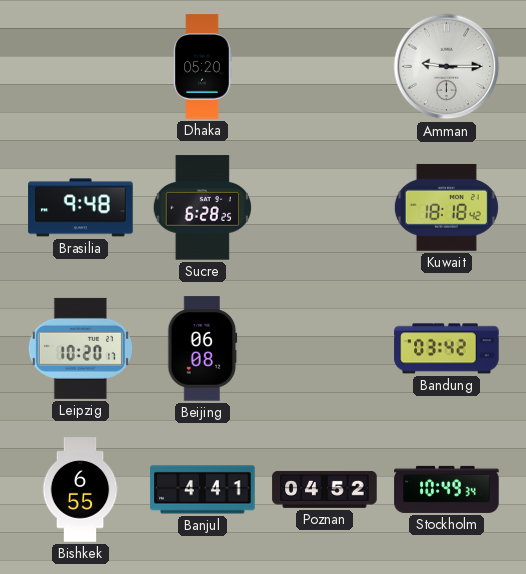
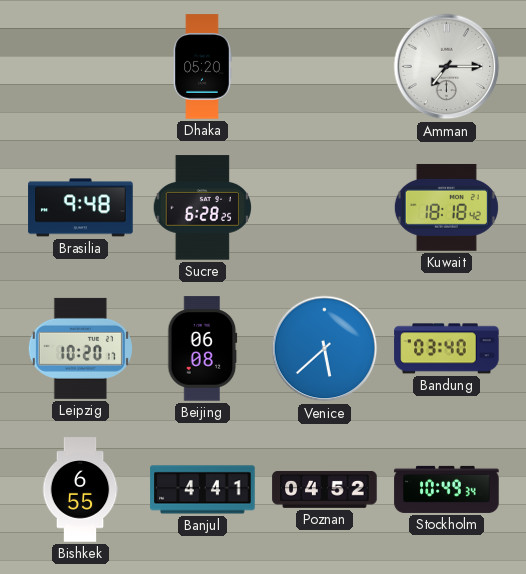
Amman: 9:15 -> 7:15
Venice: none -> 5:38
Bandung: 03:42 -> 03:40
